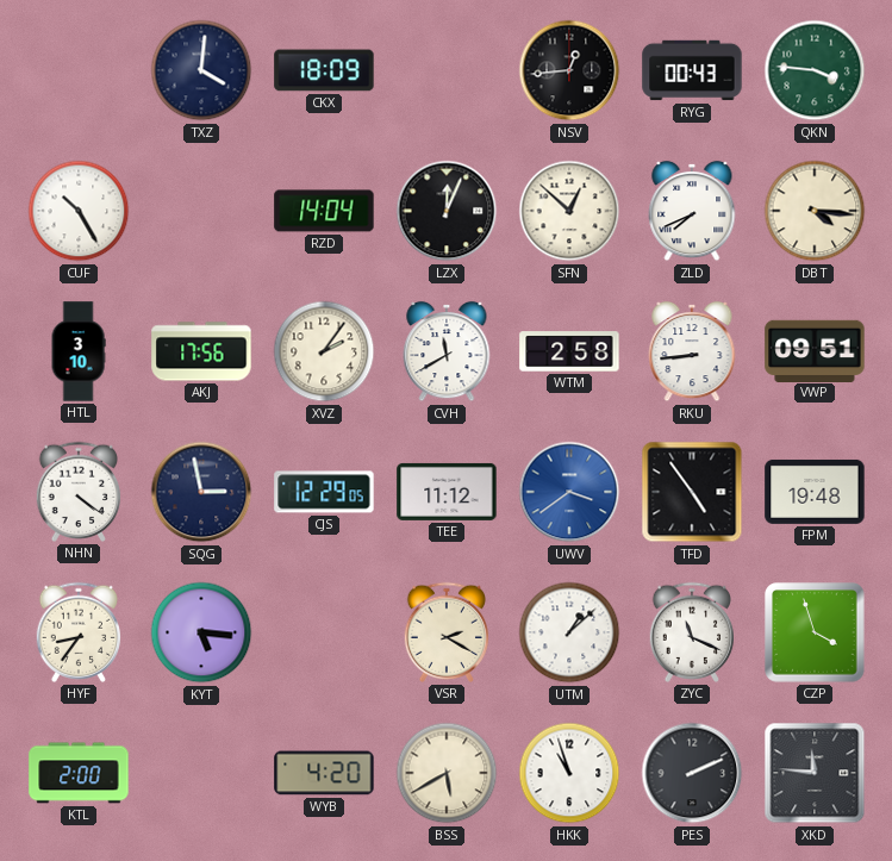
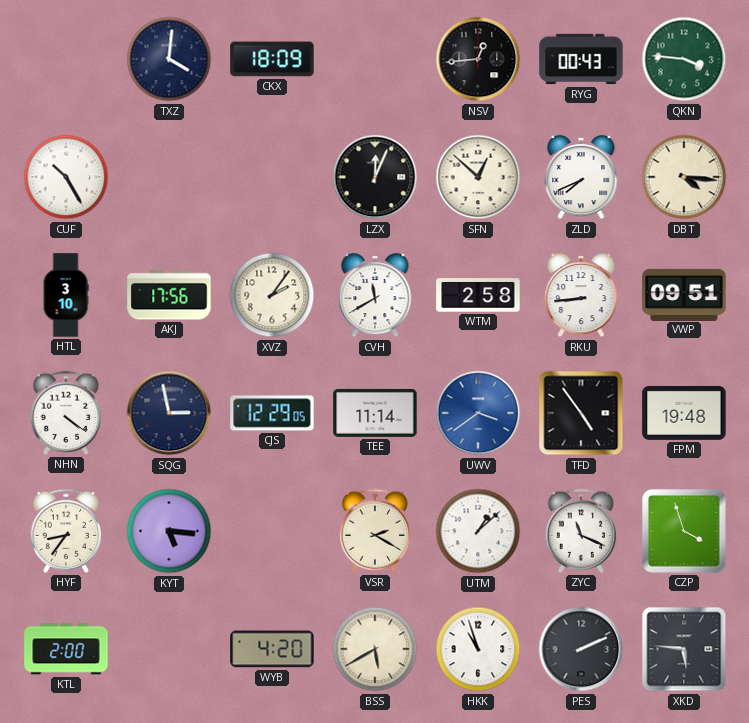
RZD: 14:04 -> none
TEE: 11:12 -> 11:14
XKD: 11:46 -> 5:46
